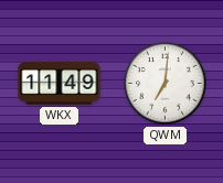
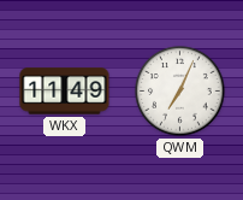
QWM: 7:01 -> 7:04
